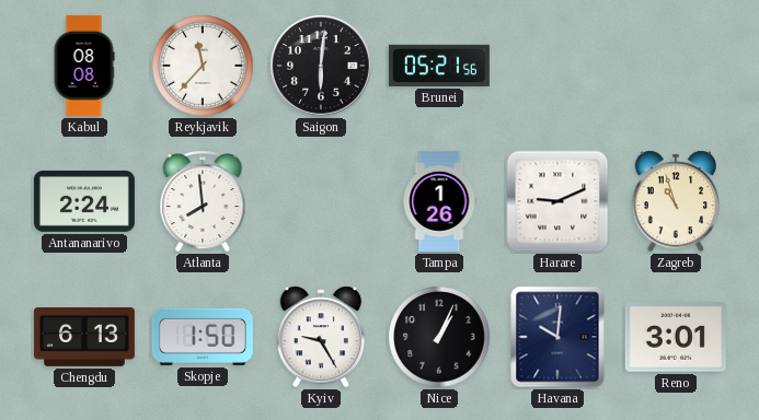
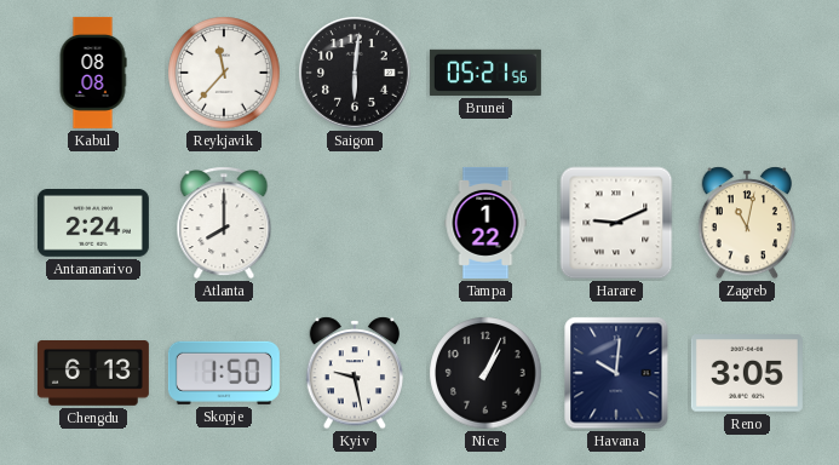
Atlanta: 7:59 -> 8:00
Tampa: 1:26 -> 1:22
Zagreb: 10:57 -> 11:02
Kyiv: 9:25 -> 9:28
Reno: 3:01 -> 3:05
